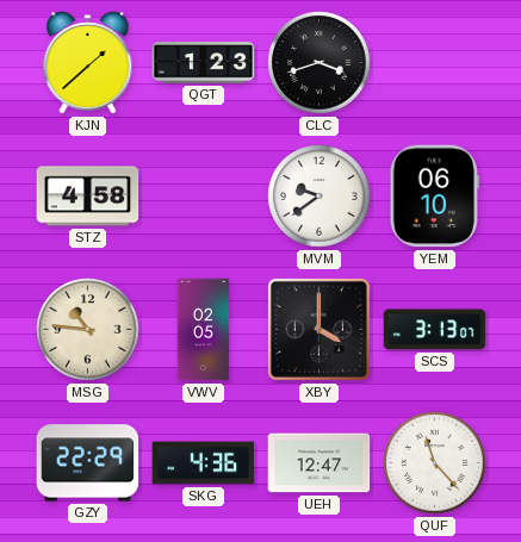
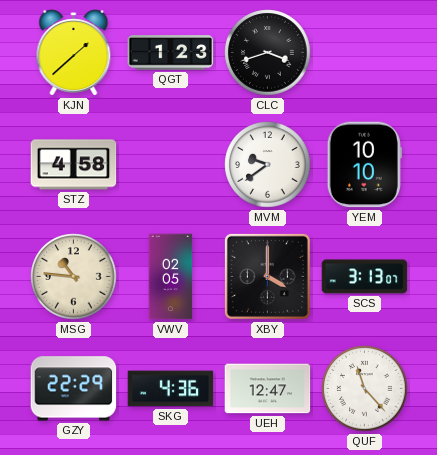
YEM: 06:10 -> 10:10
